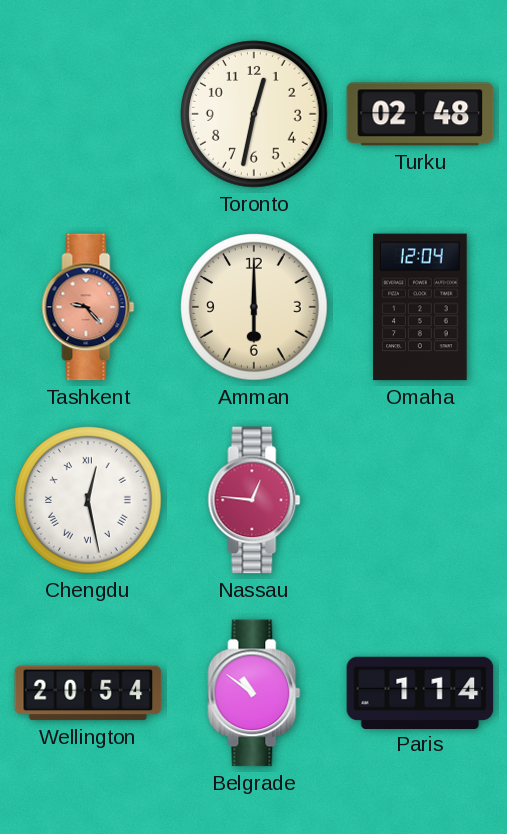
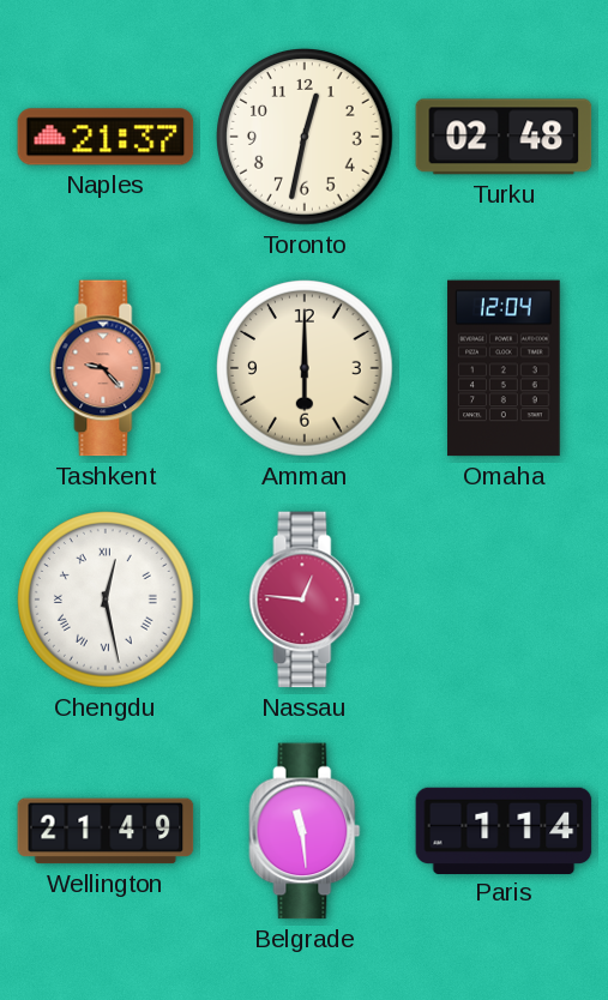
Naples: none -> 21:37
Wellington: 20:54 -> 21:49
Belgrade: 10:51 -> 11:29
